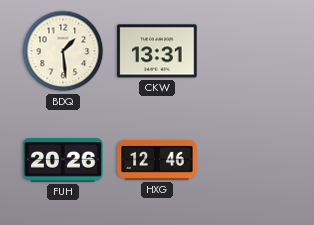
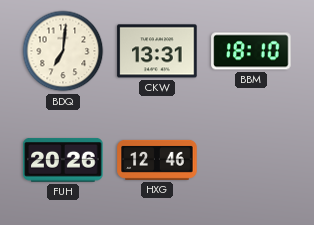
BDQ: 1:29 -> 7:01
BBM: none -> 18:10
